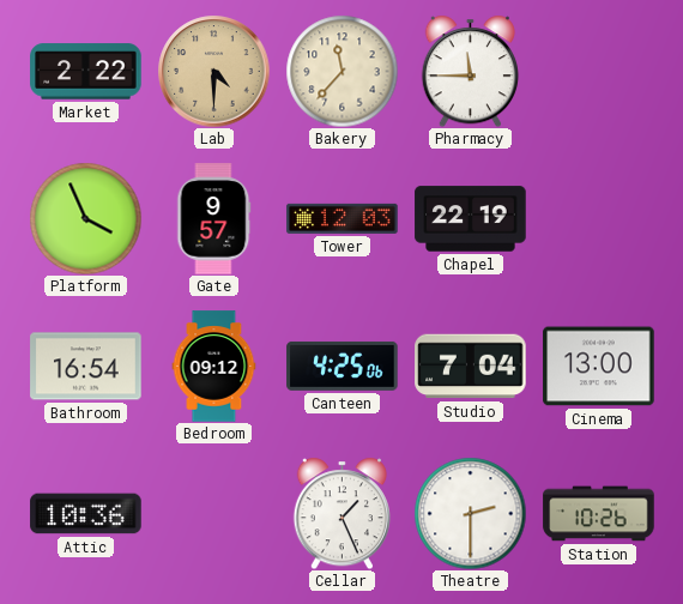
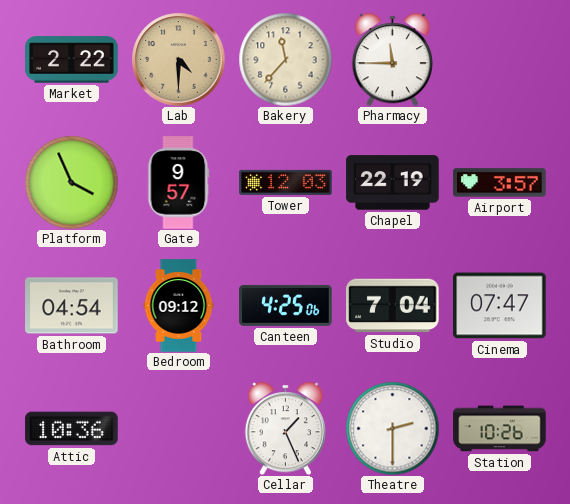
Airport: none -> 3:57
Bathroom: 16:54 -> 04:54
Cinema: 13:00 -> 07:47
